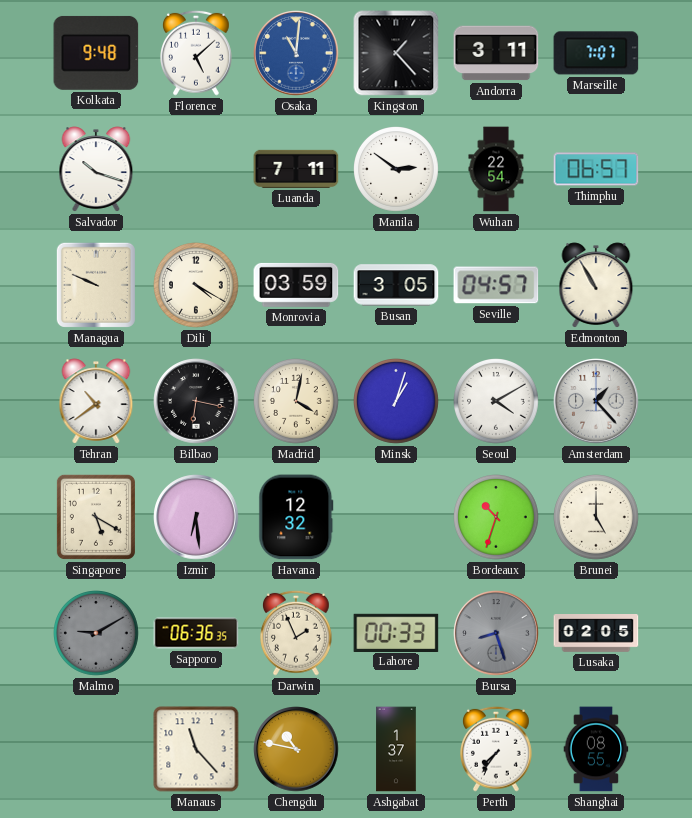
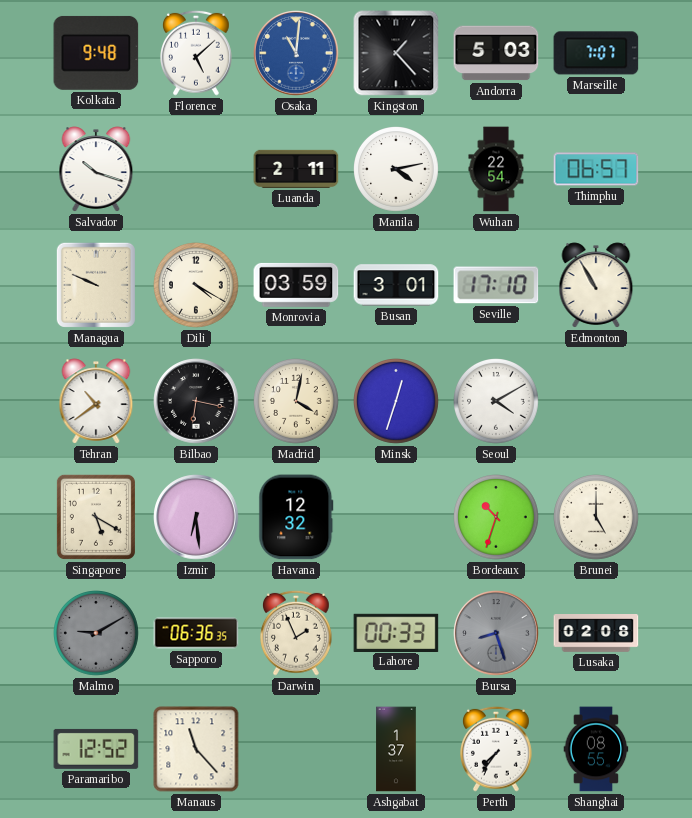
Andorra: 3:11 -> 5:03
Luanda: 7:11 -> 2:11
Manila: 2:51 -> 4:13
Busan: 3:05 -> 3:01
Seville: 04:57 -> 17:10
Minsk: 1:03 -> 12:33
Amsterdam: 1:23 -> none
Lusaka: 02:05 -> 02:08
Paramaribo: none -> 12:52
Chengdu: 10:47 -> none
